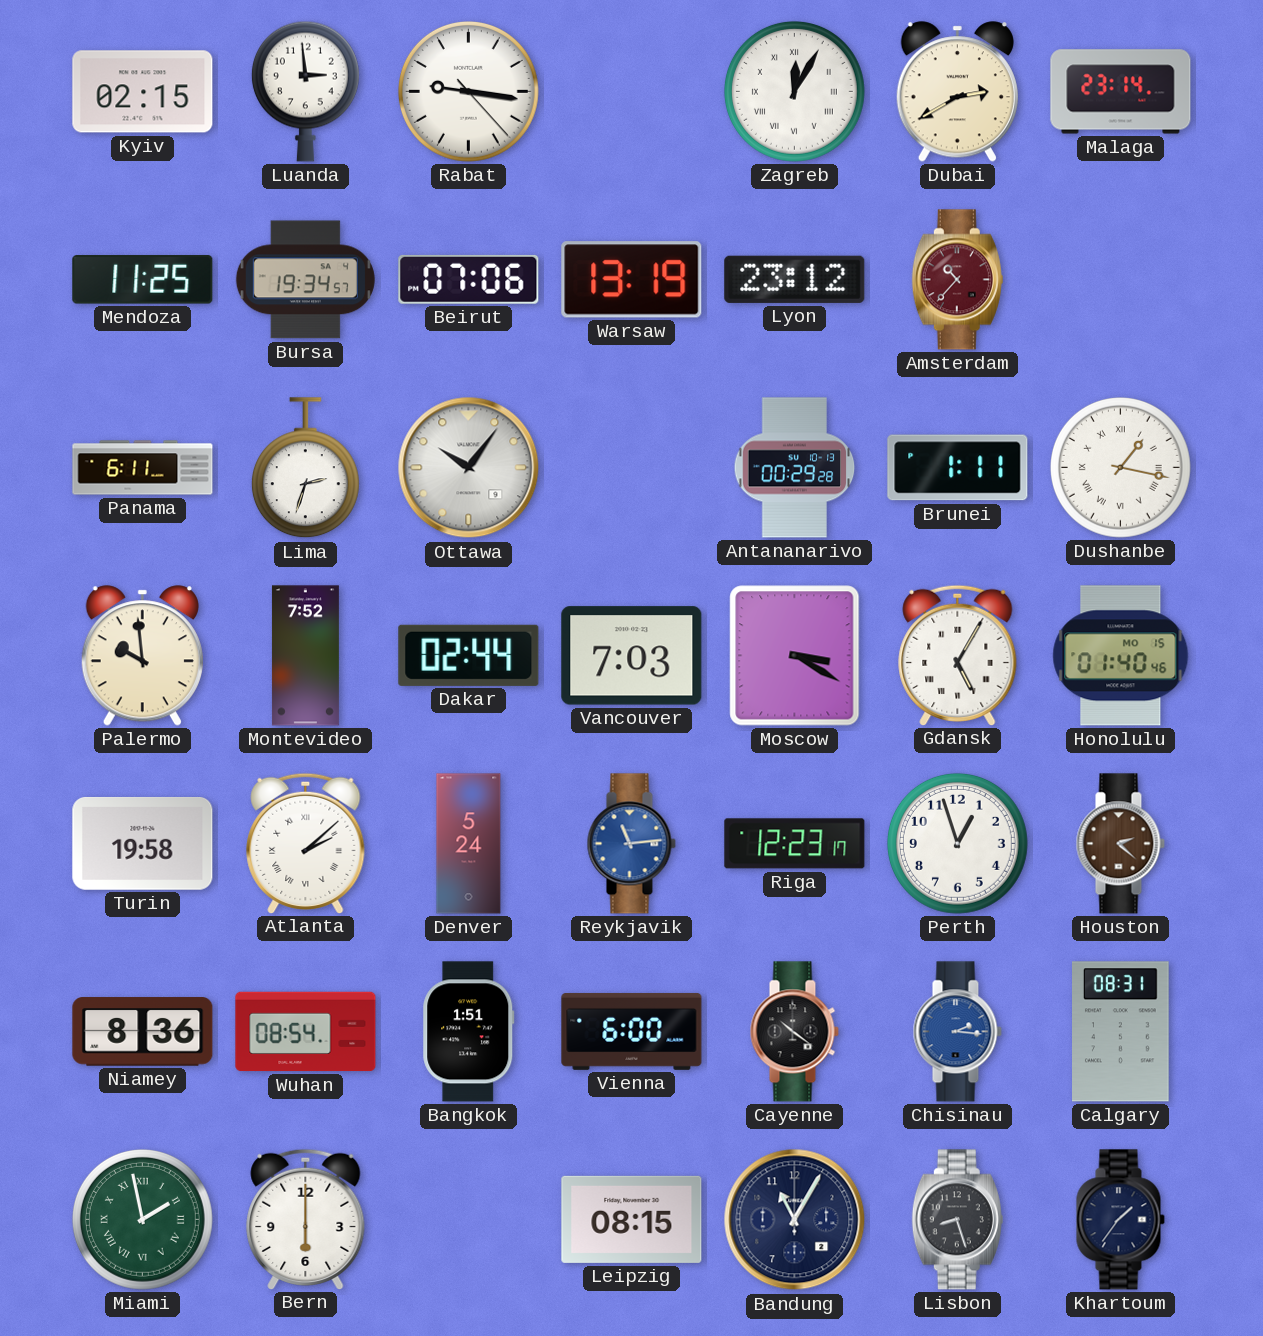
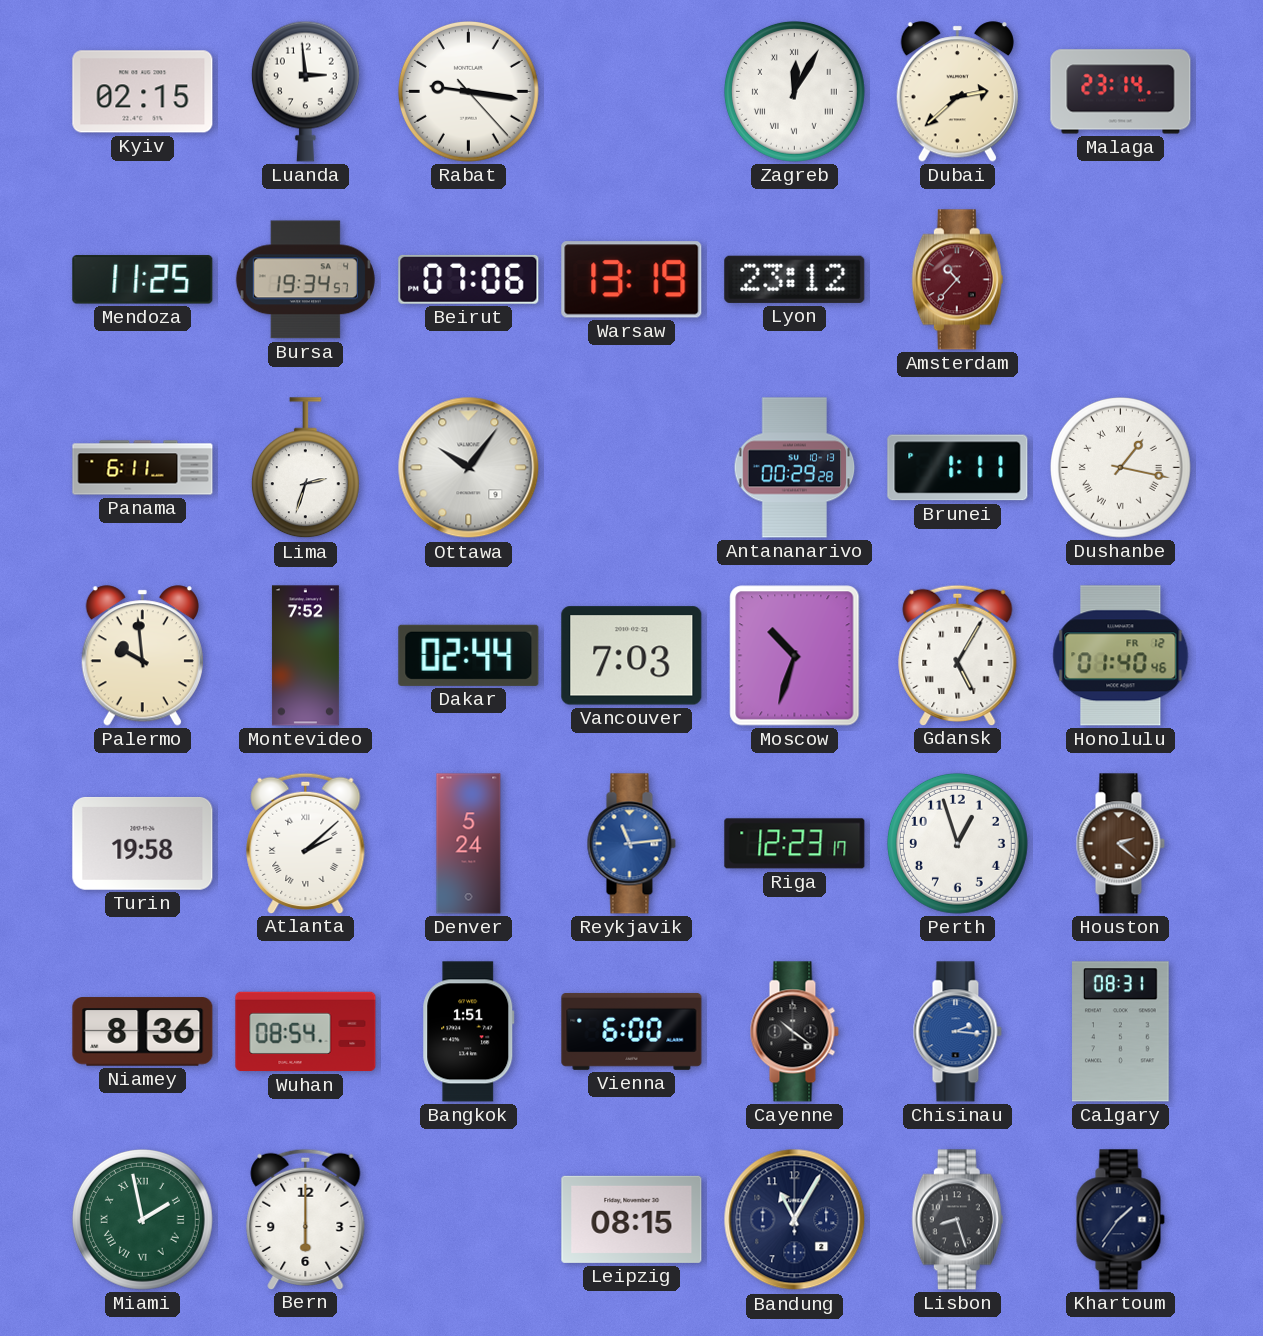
Dubai: 2:40 -> 2:38
Moscow: 3:20 -> 10:33
Honolulu date: MO 15 -> FR 12
